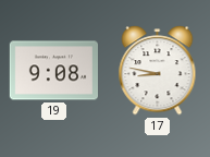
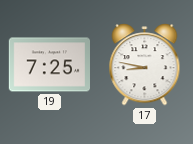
19: 9:08 -> 7:25
